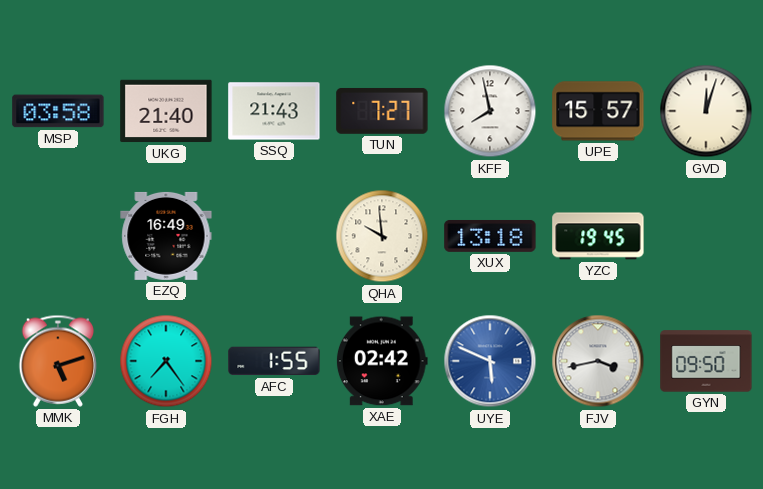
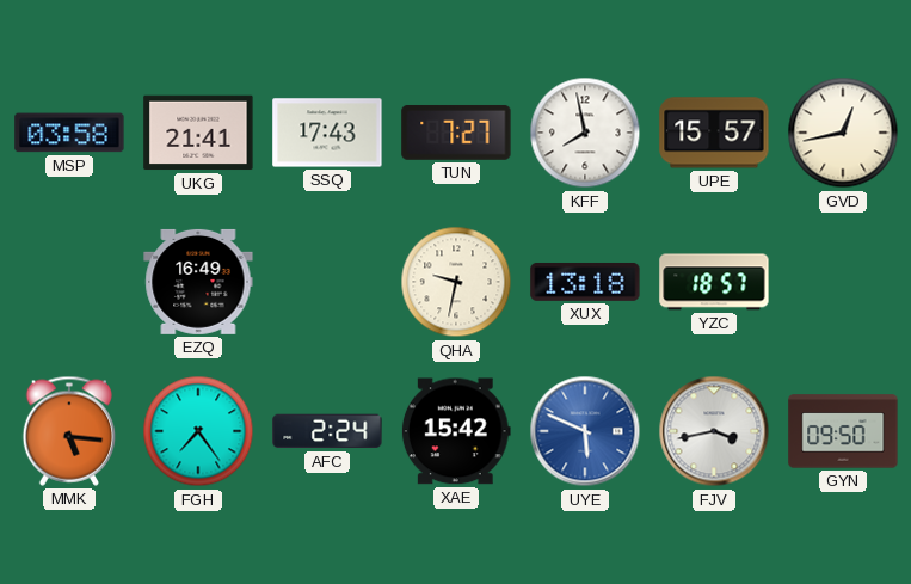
UKG: 21:40 -> 21:41
SSQ: 21:43 -> 17:43
GVD: 12:03 -> 12:43
QHA: 9:59 -> 9:32
YZC: 19:45 -> 18:57
MMK: 5:12 -> 5:16
AFC: 1:55 -> 2:24
XAE: 02:42 -> 15:42
